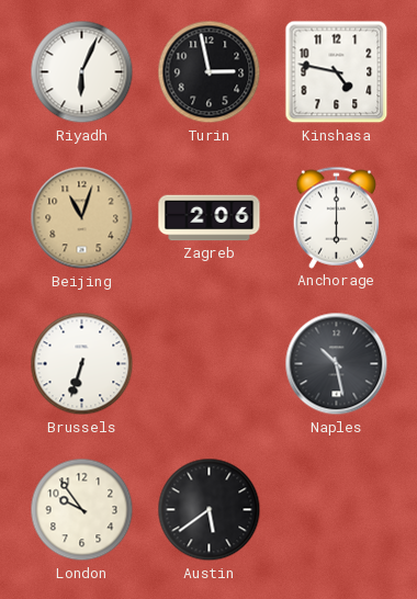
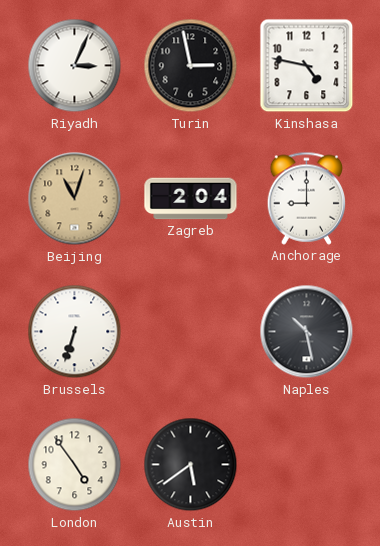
Riyadh: 6:04 -> 3:04
Zagreb: 2:06 -> 2:04
Anchorage: 6:00 -> 9:00
London: 9:54 -> 4:54
